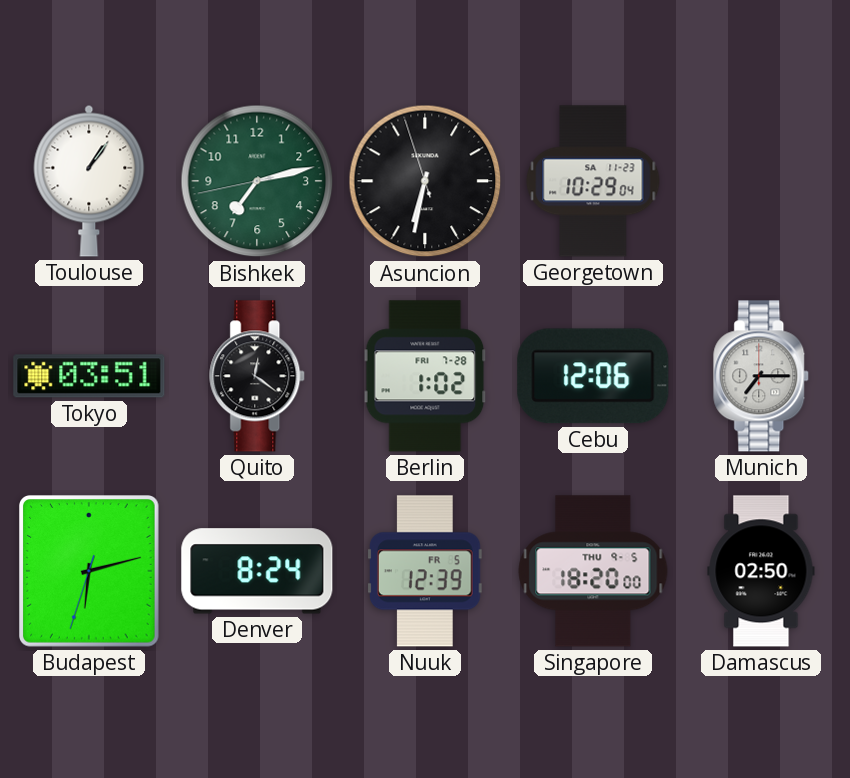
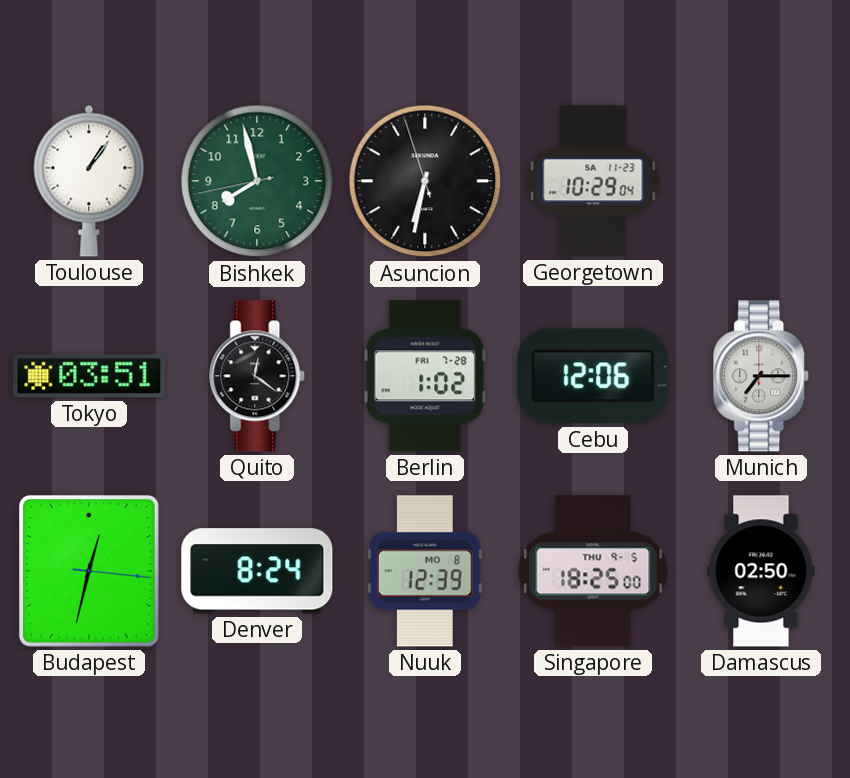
Bishkek: 7:12 -> 7:57
Budapest: 6:12 -> 12:32
Nuuk date: FR 5 -> MO 8
Singapore: 18:20 -> 18:25
